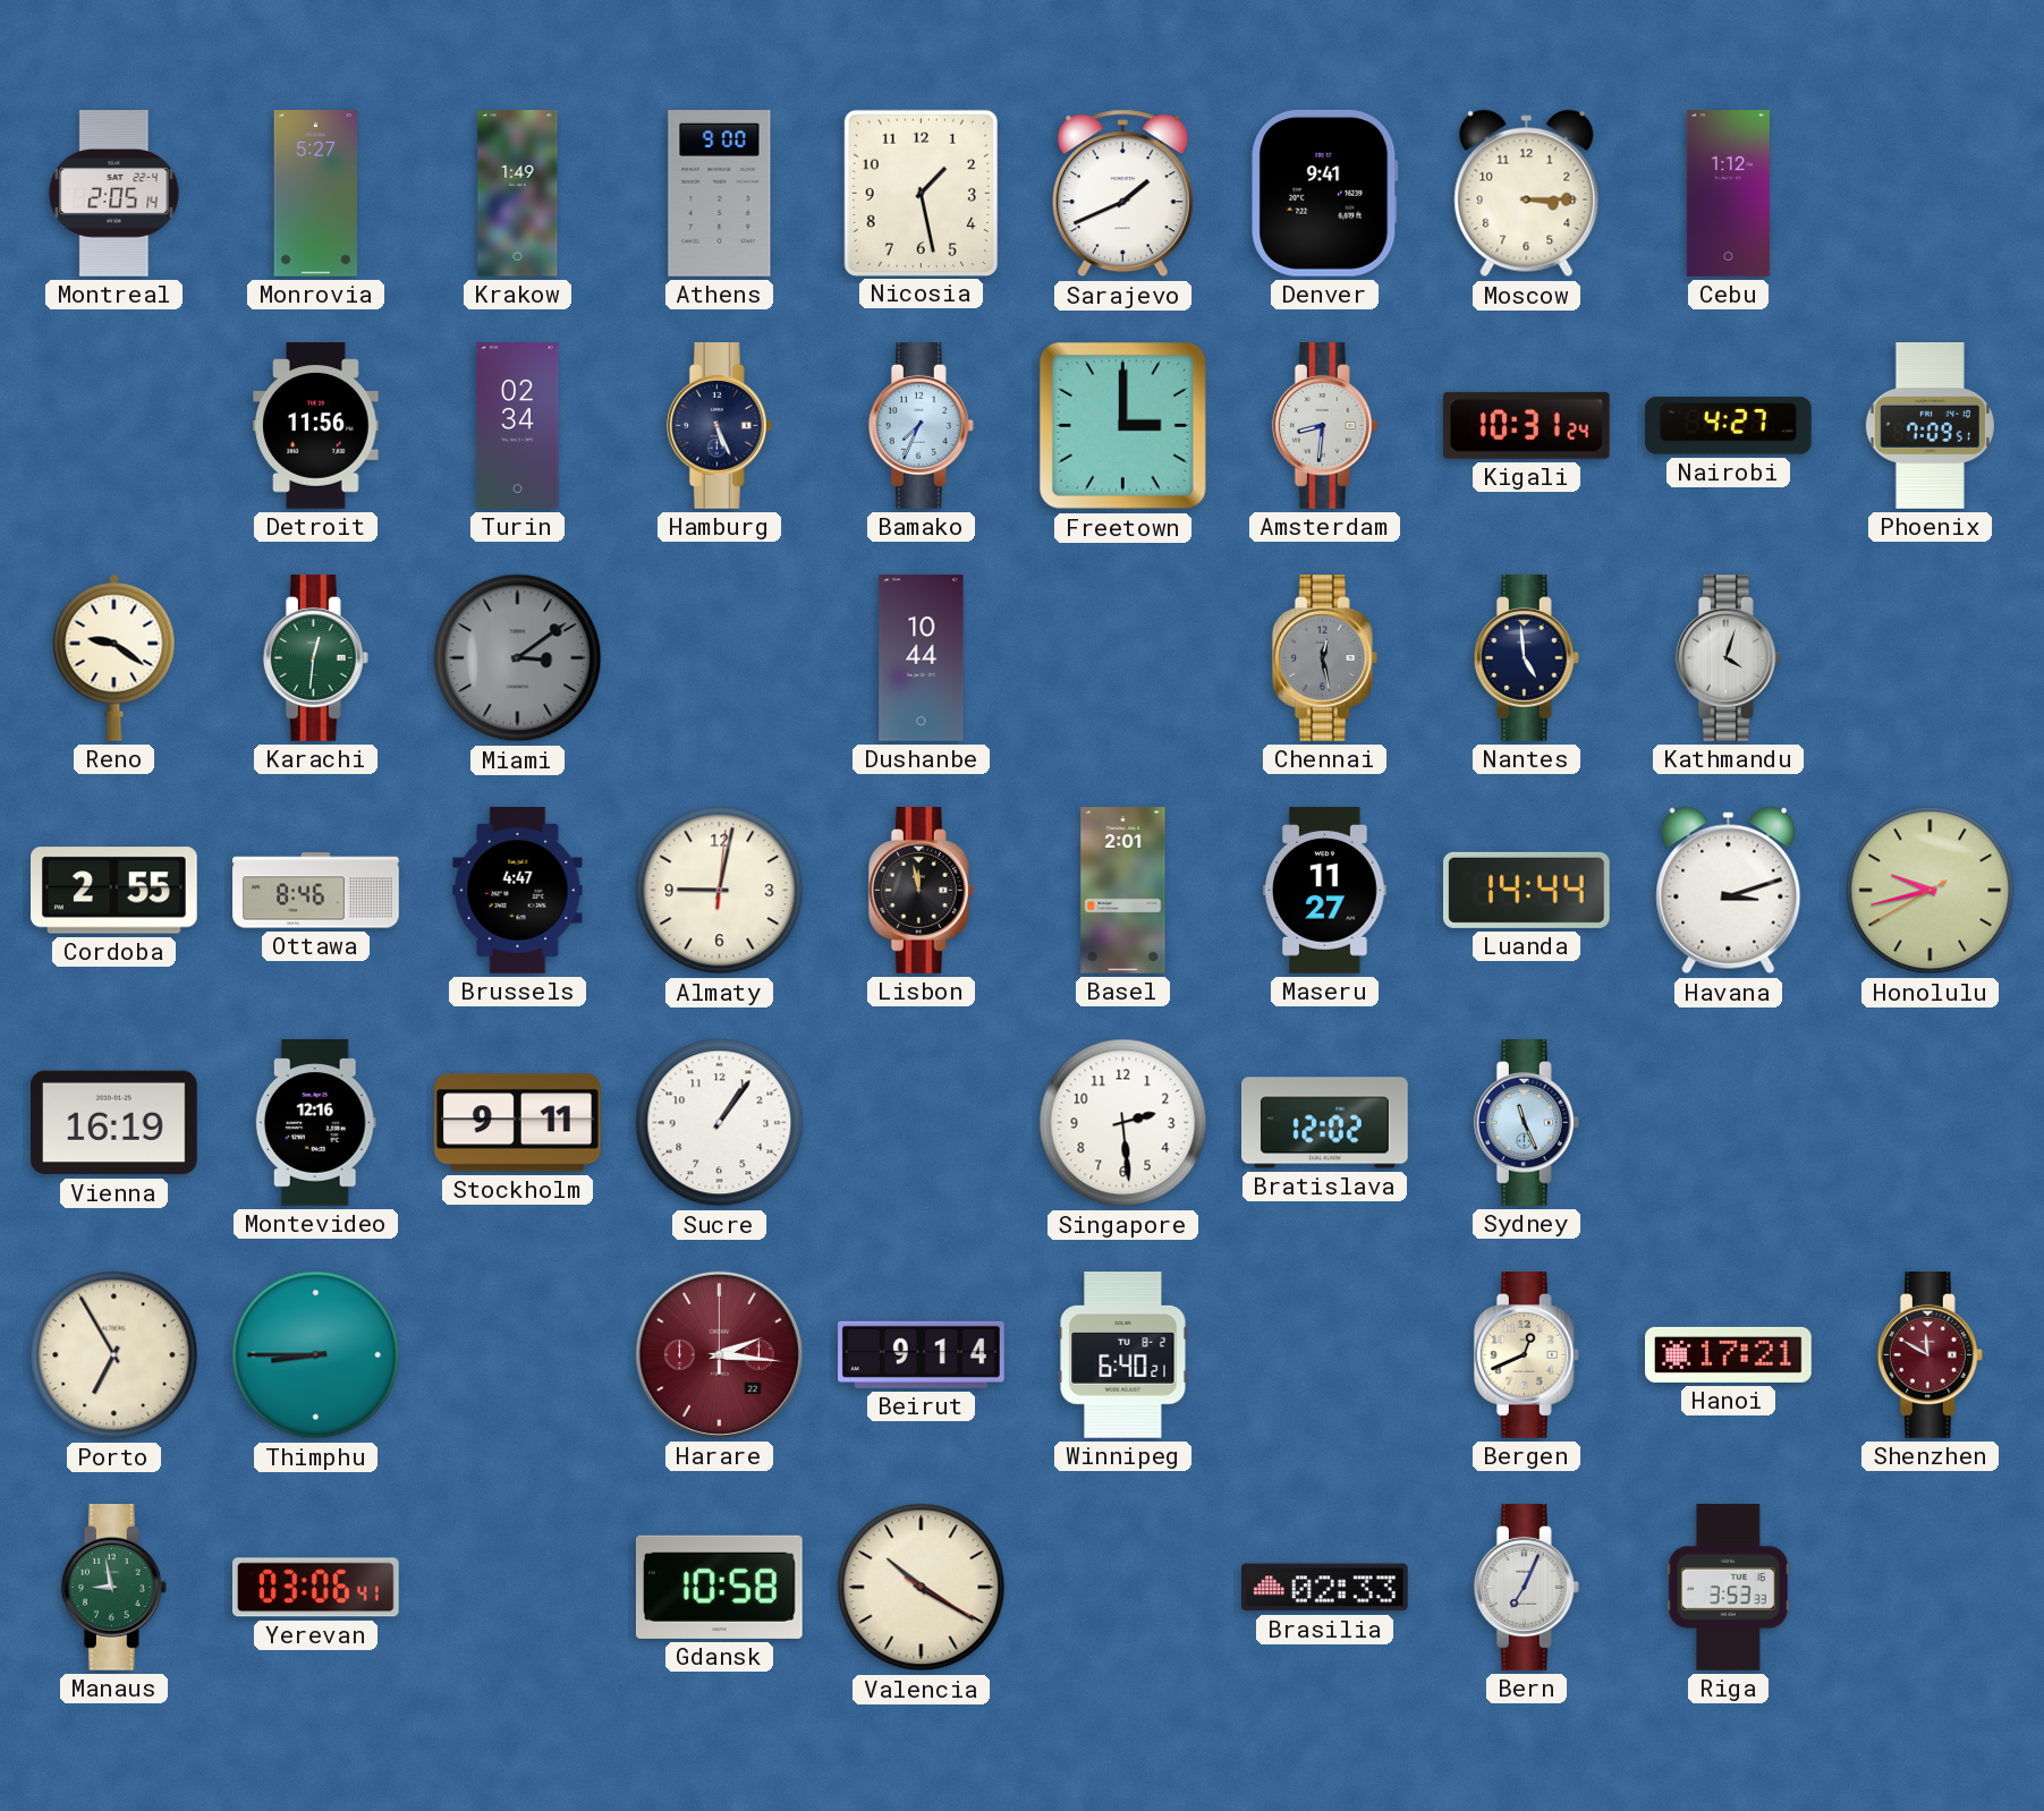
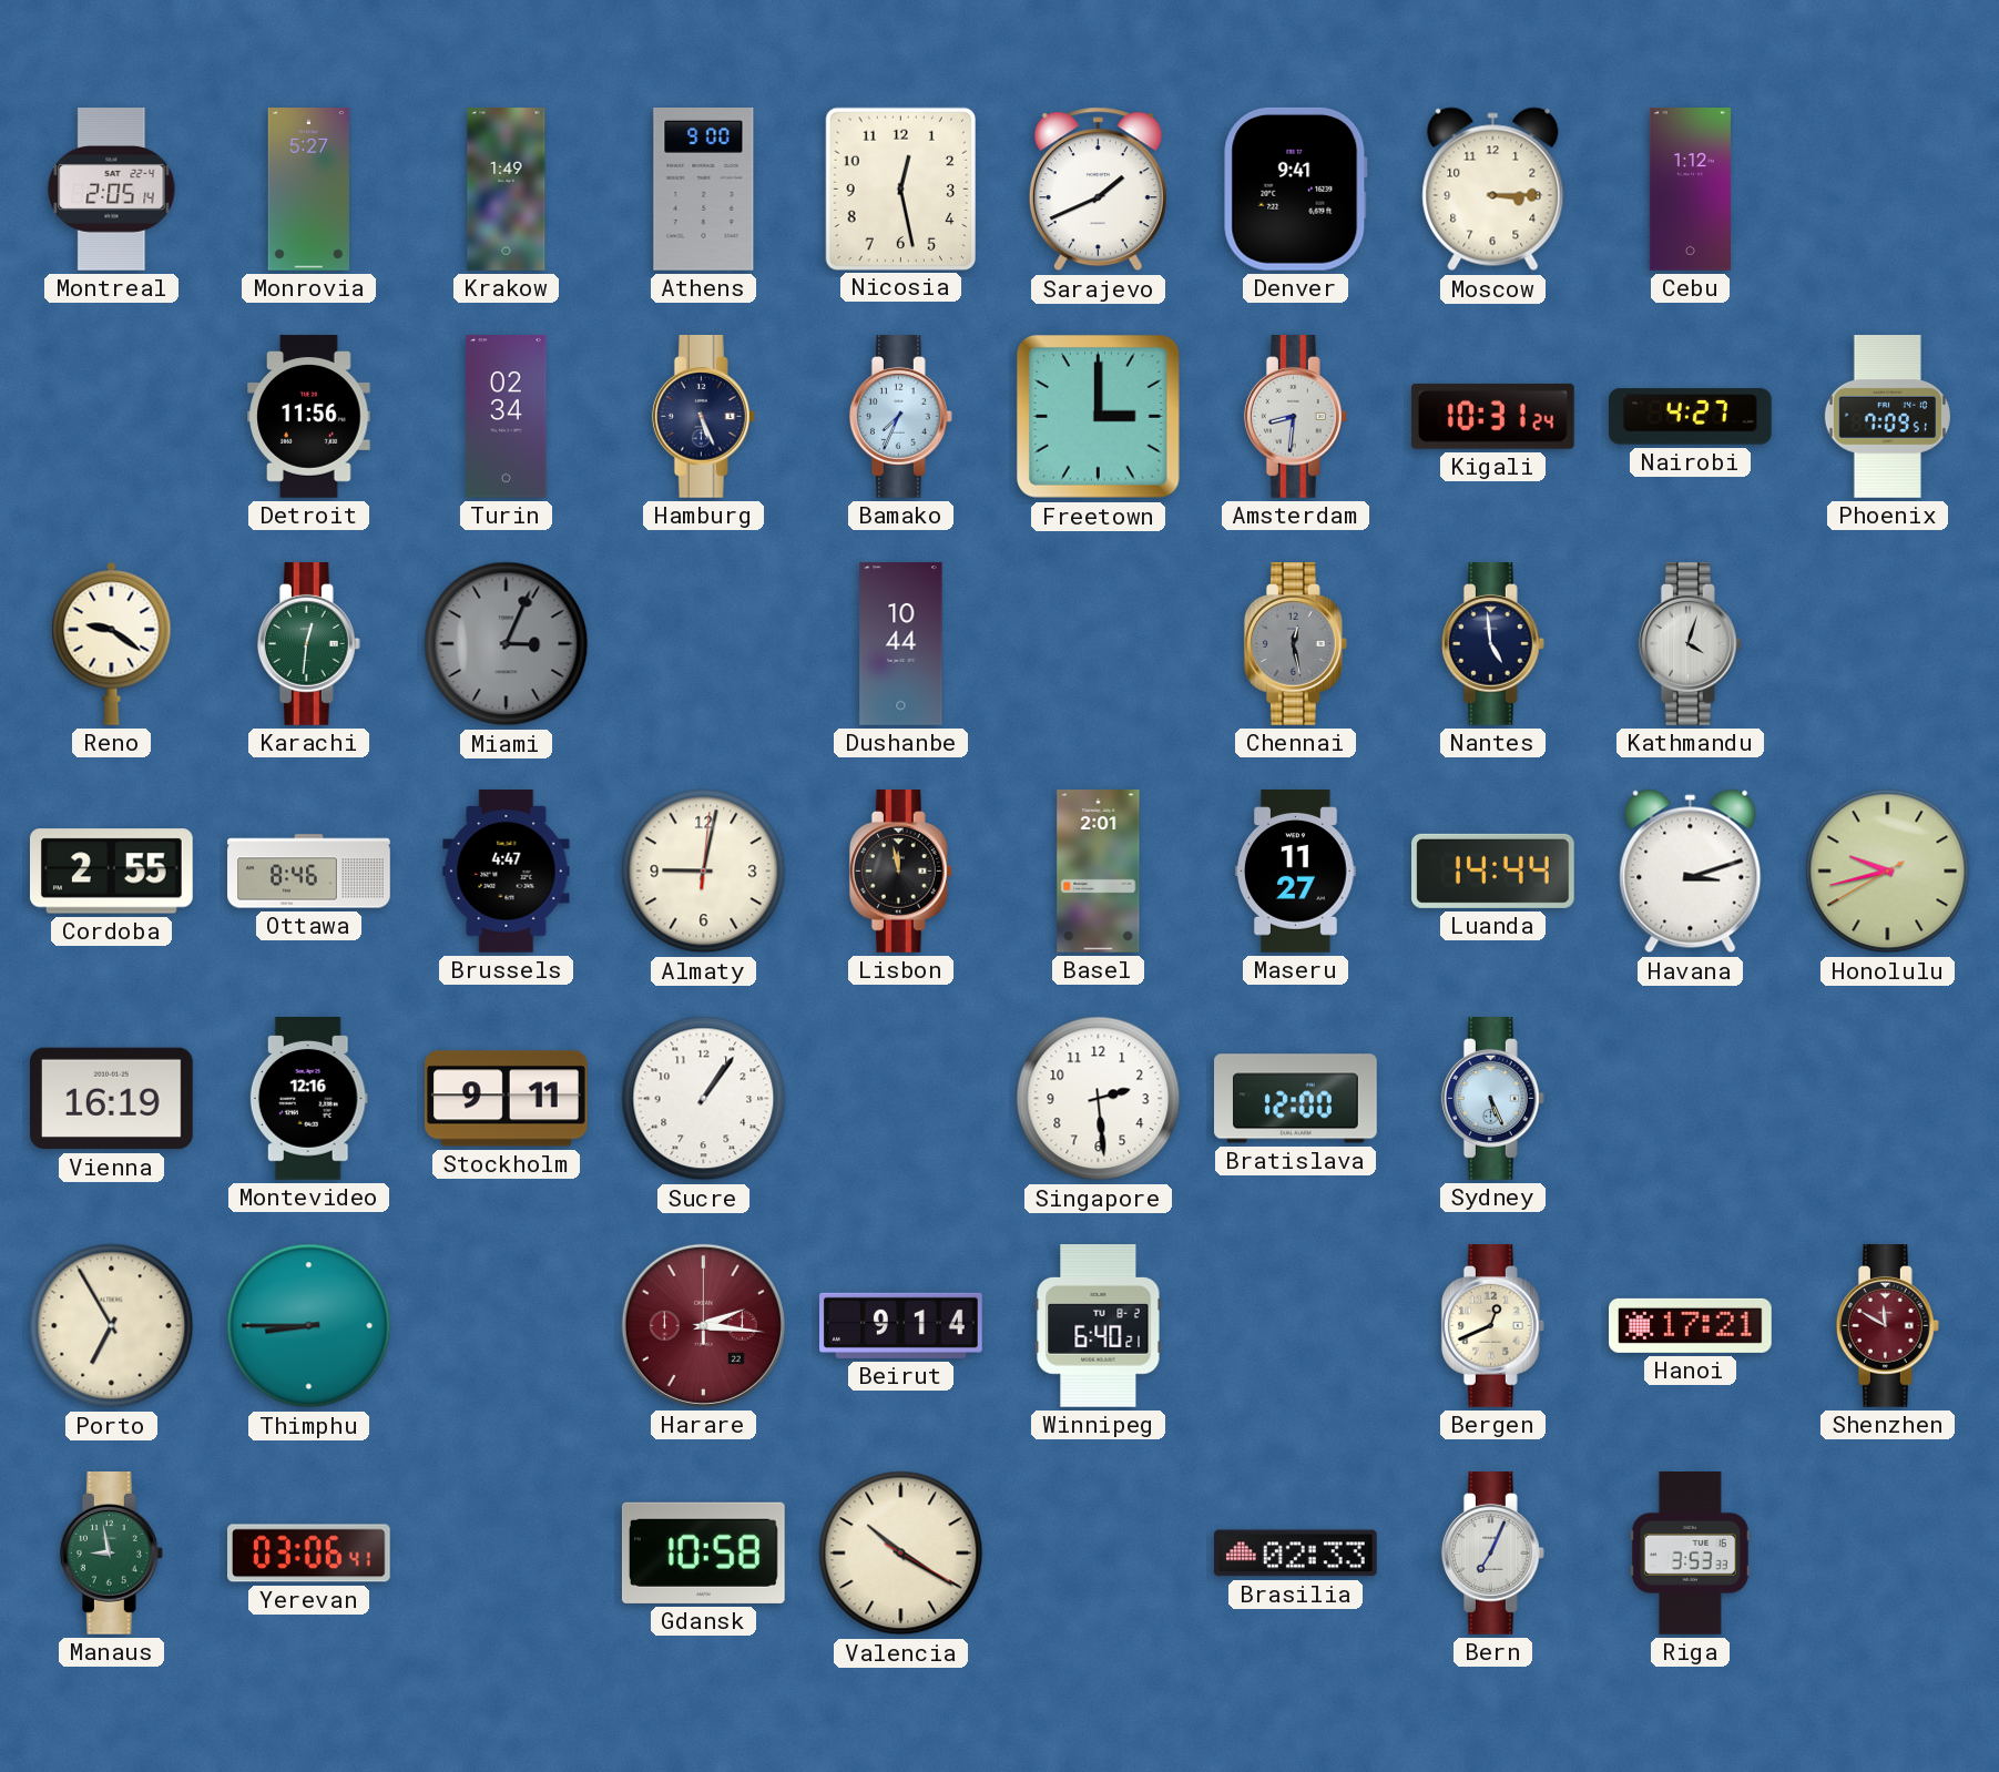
Nicosia: 1:28 -> 12:28
Miami: 3:09 -> 3:04
Bratislava: 12:02 -> 12:00
Sydney: 11:26 -> 5:26
